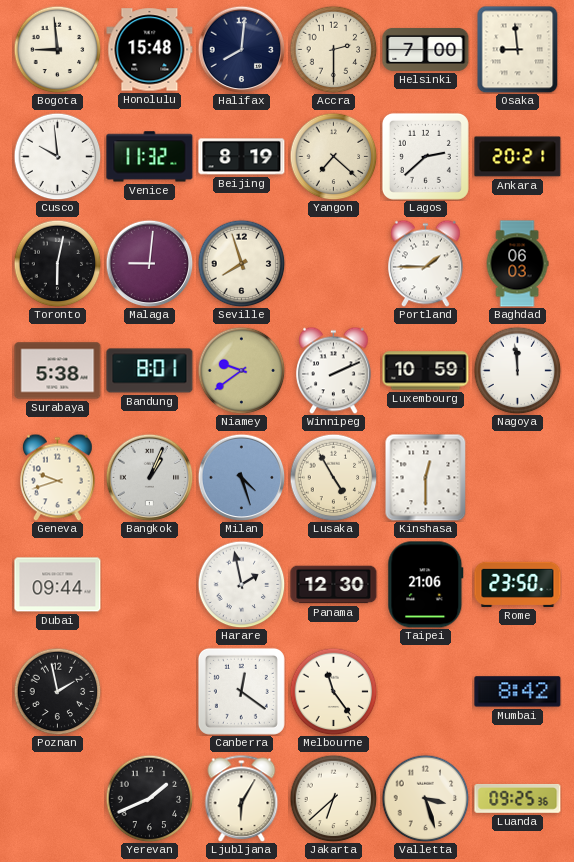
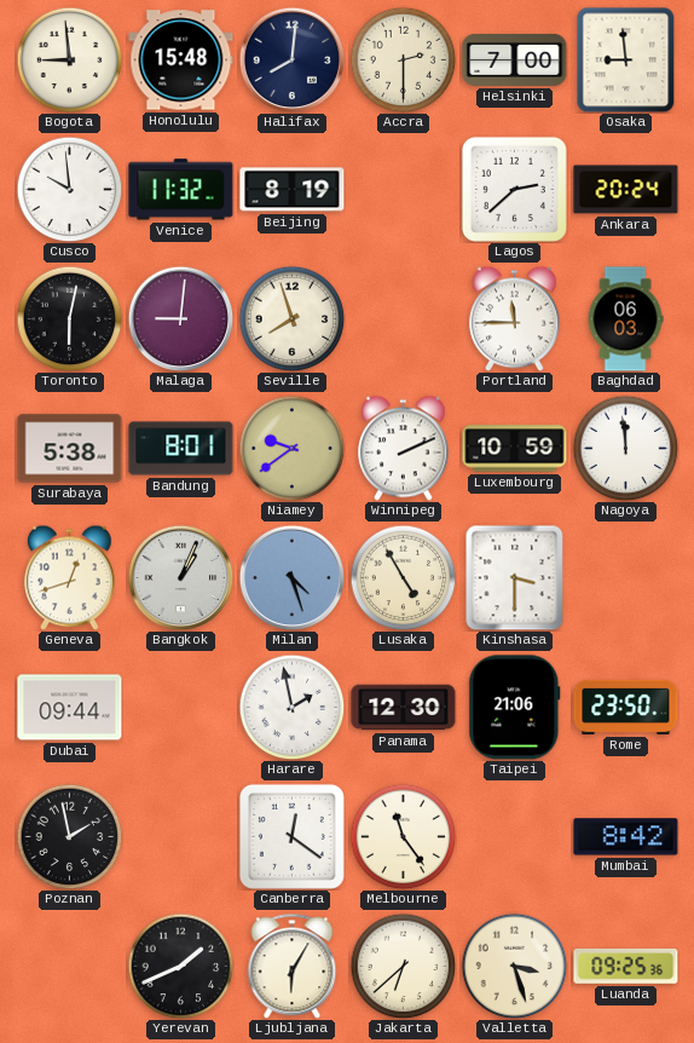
Yangon: 7:22 -> none
Ankara: 20:21 -> 20:24
Portland: 1:45 -> 11:45
Geneva: 9:42 -> 12:42
Kinshasa: 12:30 -> 3:30
